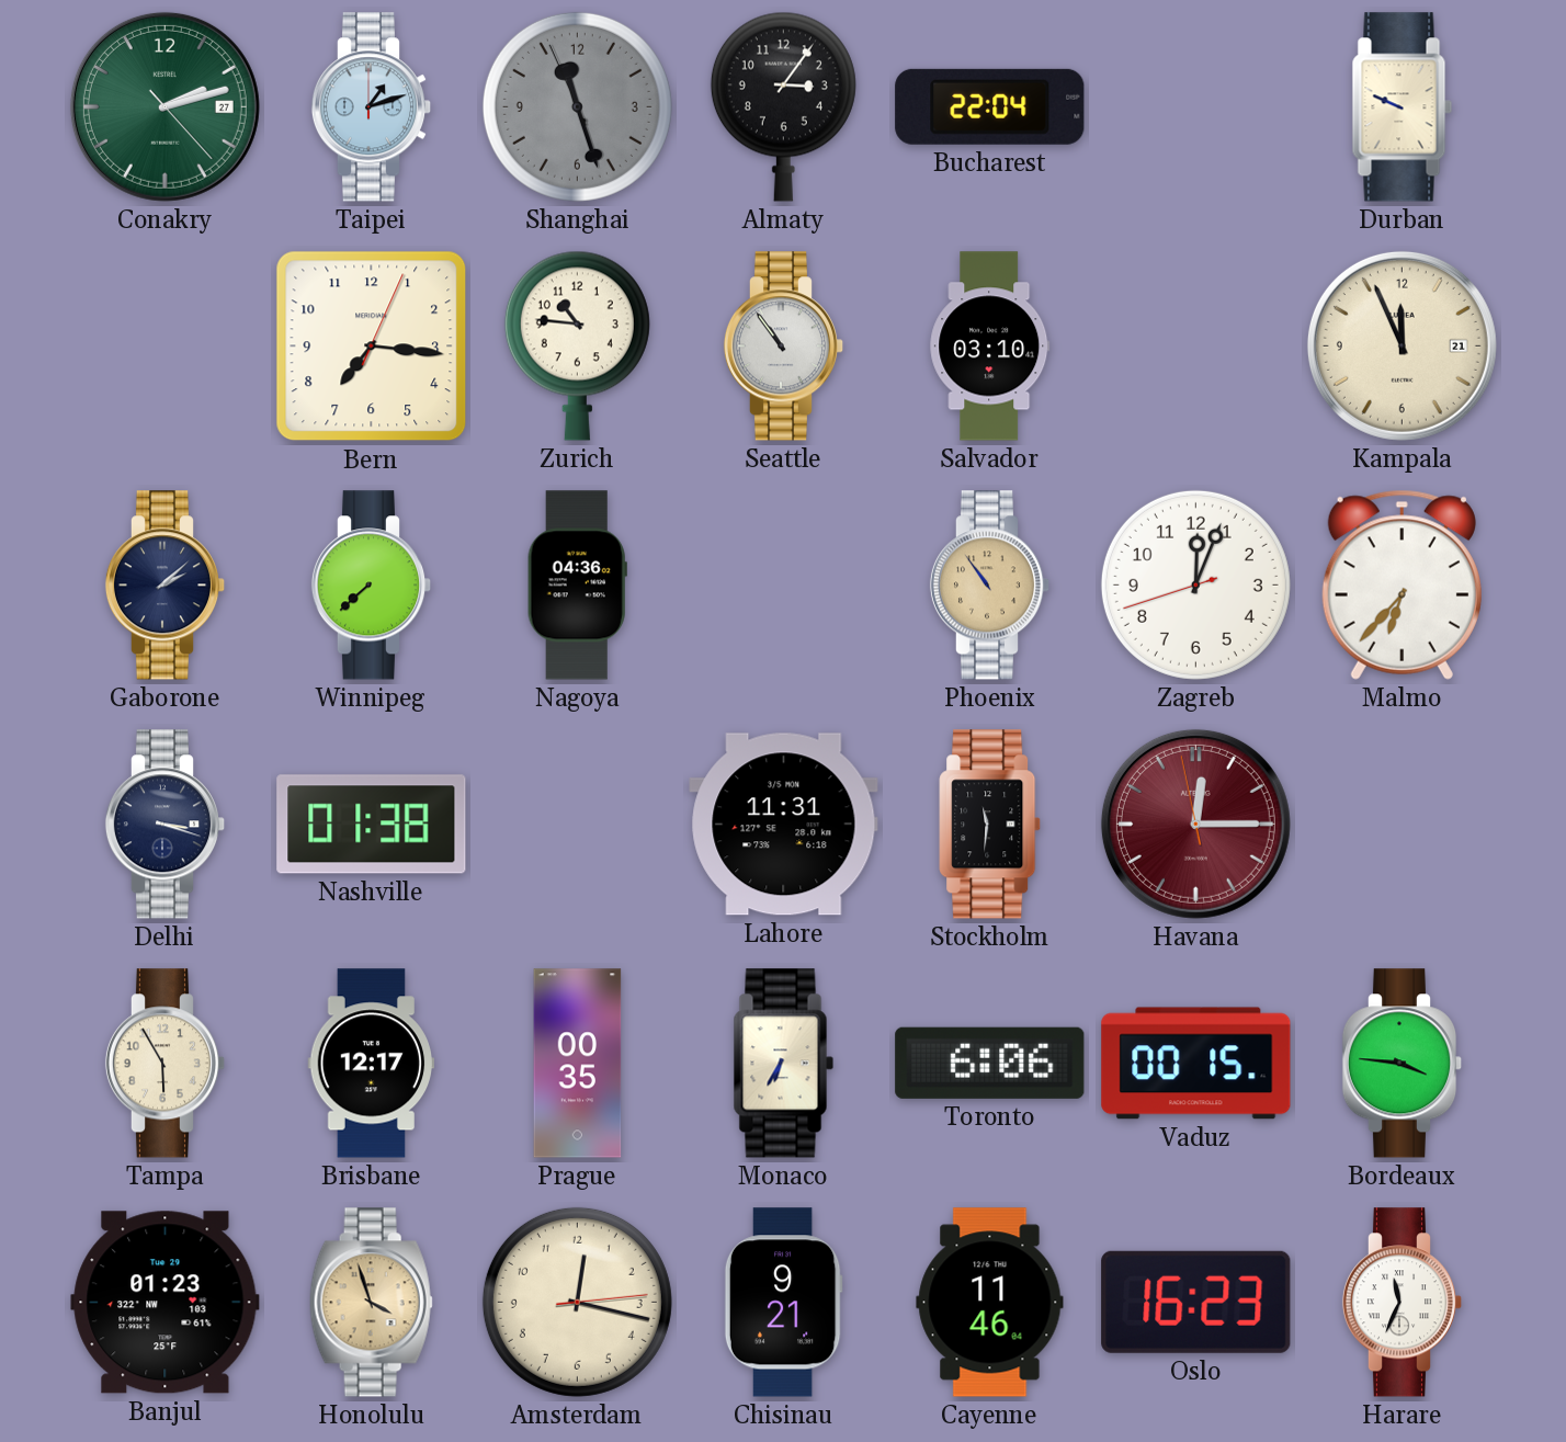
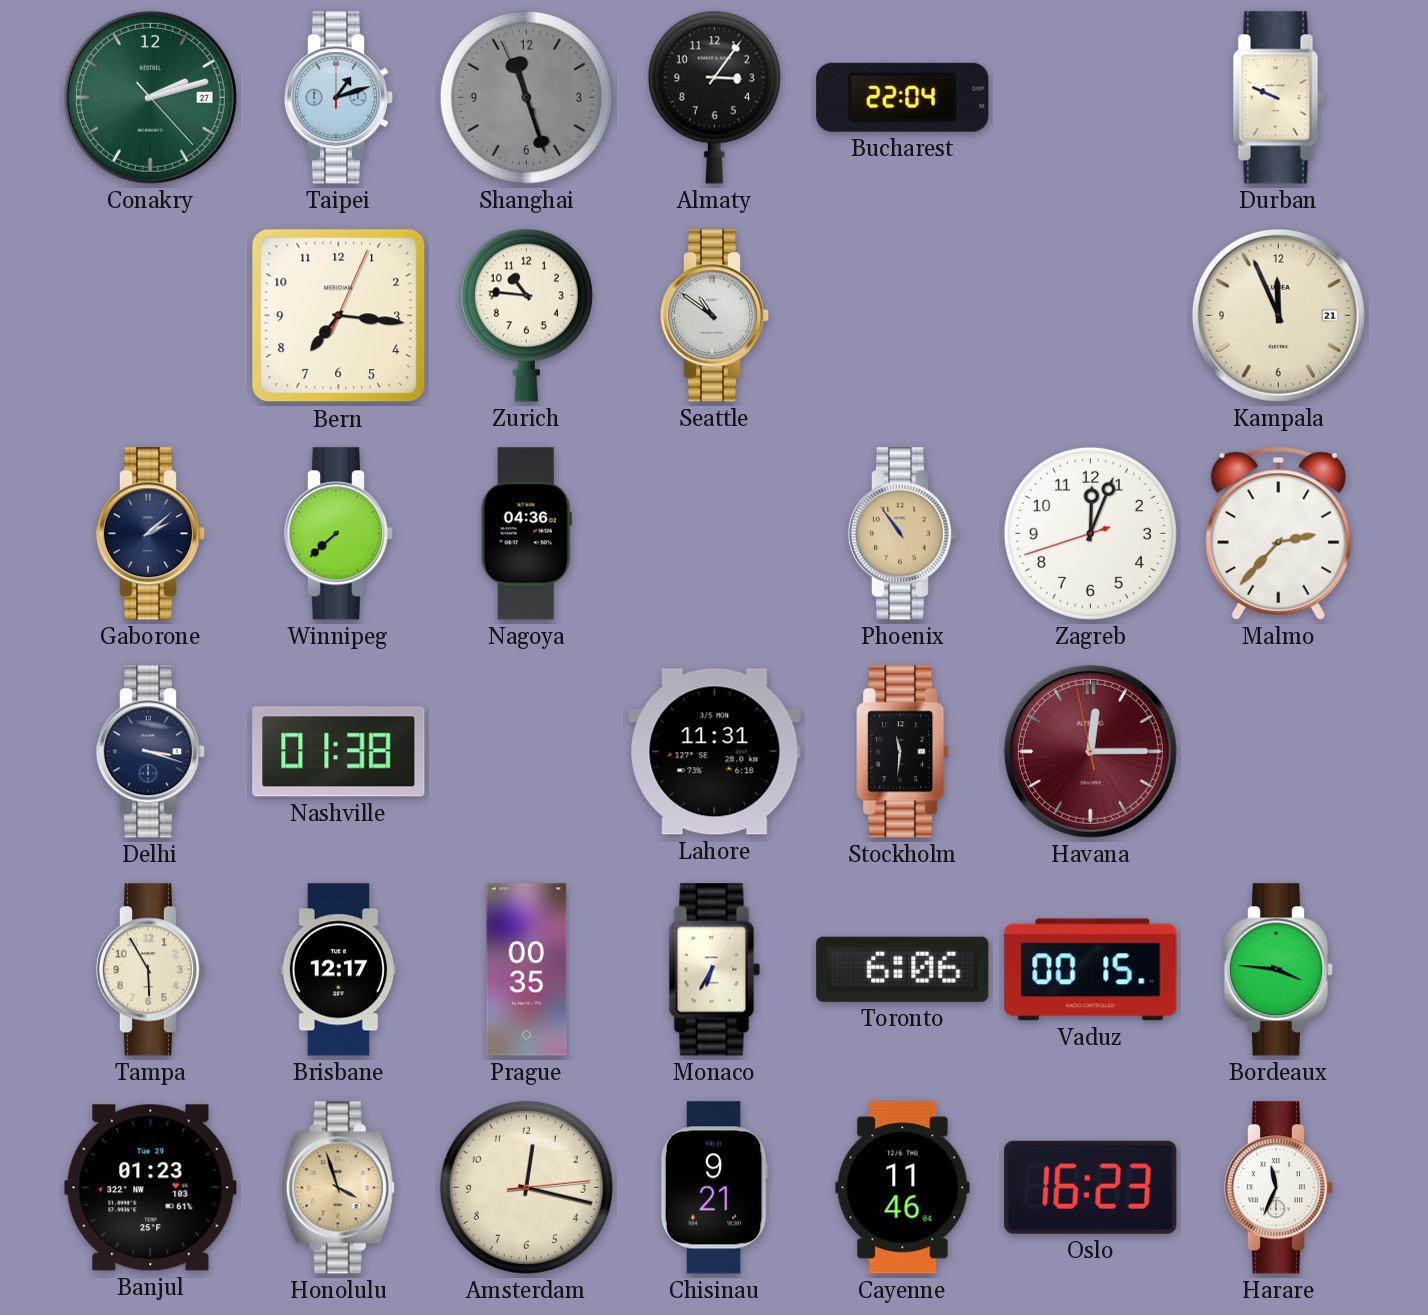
Seattle: 10:54 -> 10:51
Salvador: 03:10 -> none
Malmo: 6:37 -> 2:37
